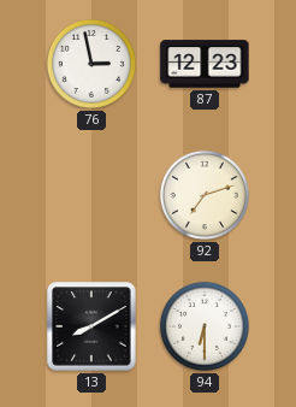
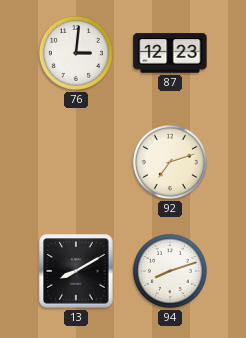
76: 2:58 -> 3:01
94: 6:30 -> 8:12
